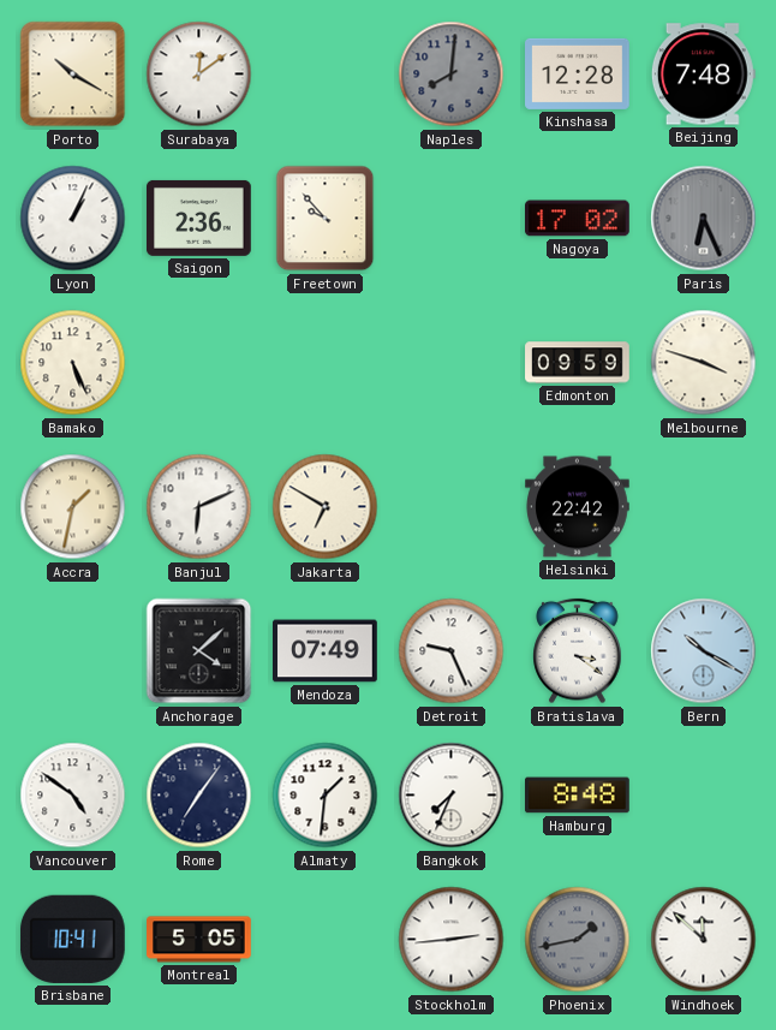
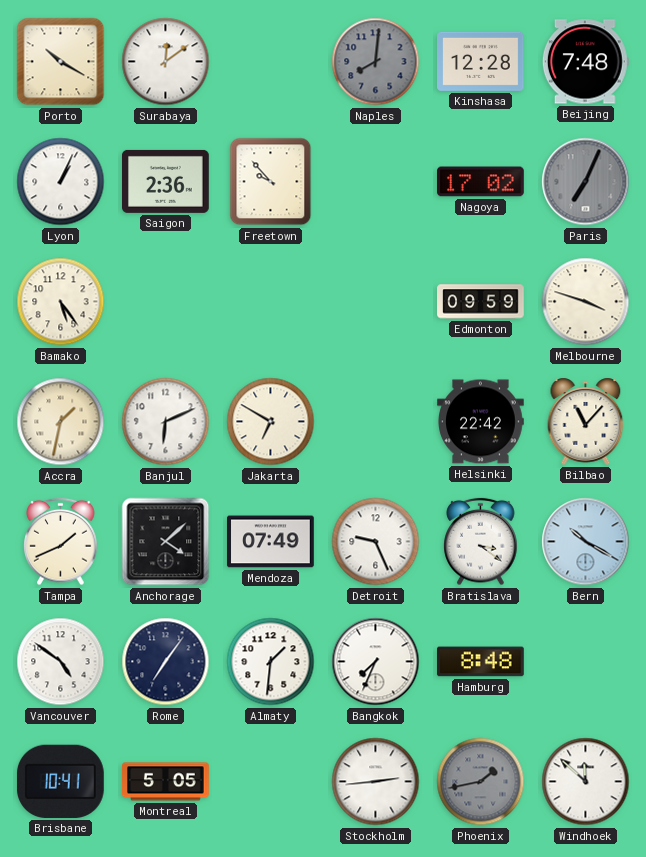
Paris: 6:26 -> 7:04
Bamako: 5:26 -> 5:24
Bilbao: none -> 11:07
Tampa: none -> 1:41
